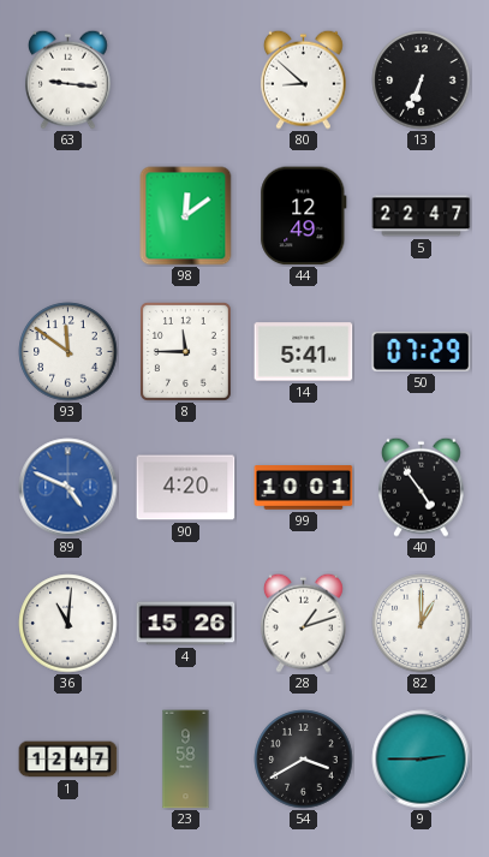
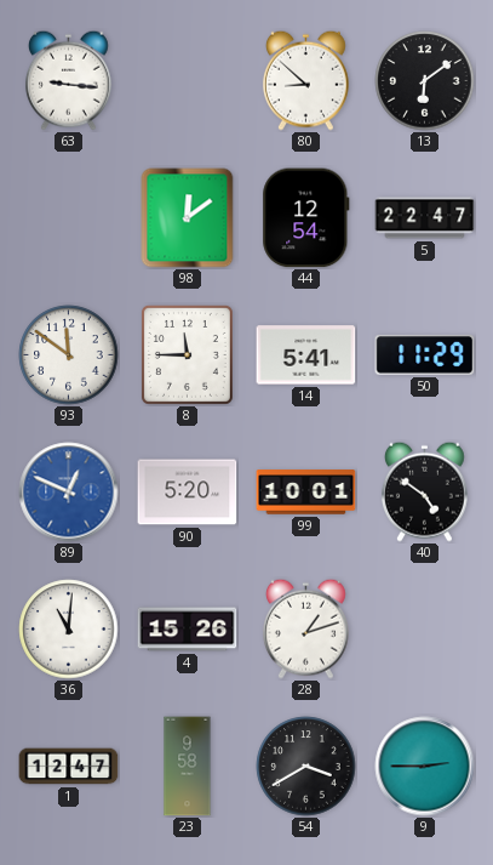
13: 6:34 -> 6:09
44: 12:49 -> 12:54
50: 07:29 -> 11:29
89: 4:49 -> 12:49
90: 4:20 -> 5:20
40: 4:54 -> 4:51
82: 1:00 -> none
